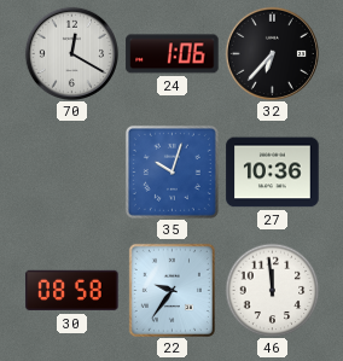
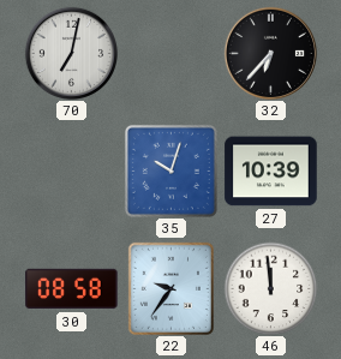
70: 12:20 -> 7:02
24: 1:06 -> none
27: 10:36 -> 10:39
